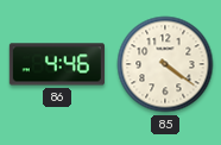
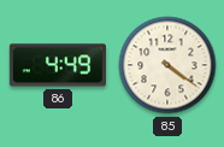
86: 4:46 -> 4:49
